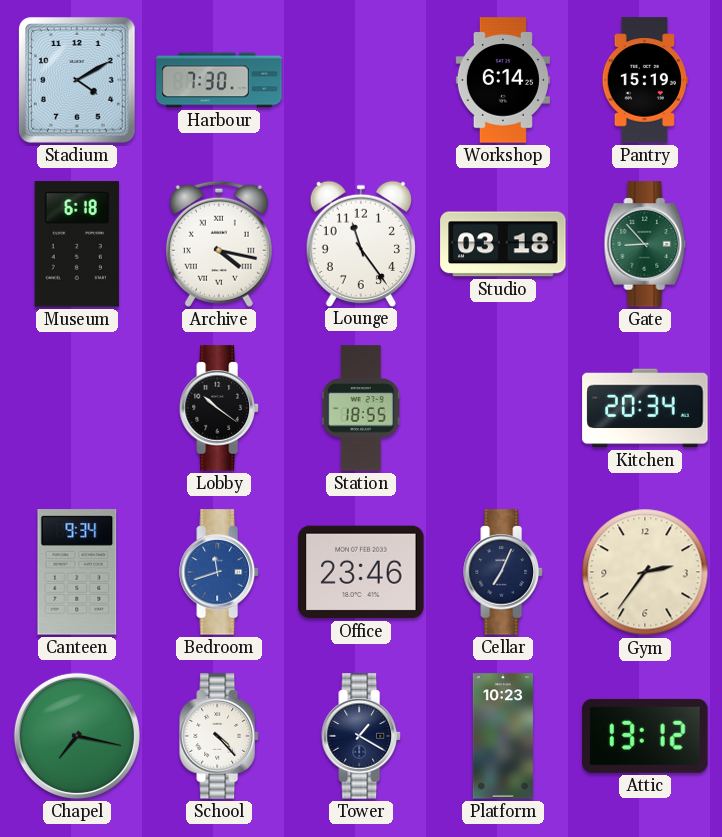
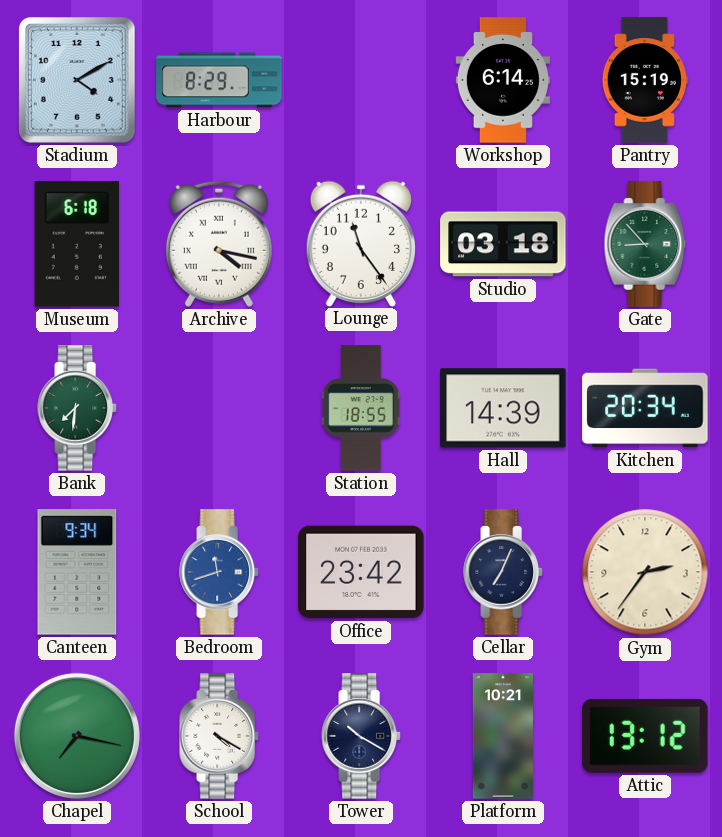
Harbour: 7:30 -> 8:29
Bank: none -> 7:31
Lobby: 10:21 -> none
Hall: none -> 14:39
Office: 23:46 -> 23:42
School: 4:23 -> 4:20
Tower: 1:20 -> 10:20
Platform: 10:23 -> 10:21
